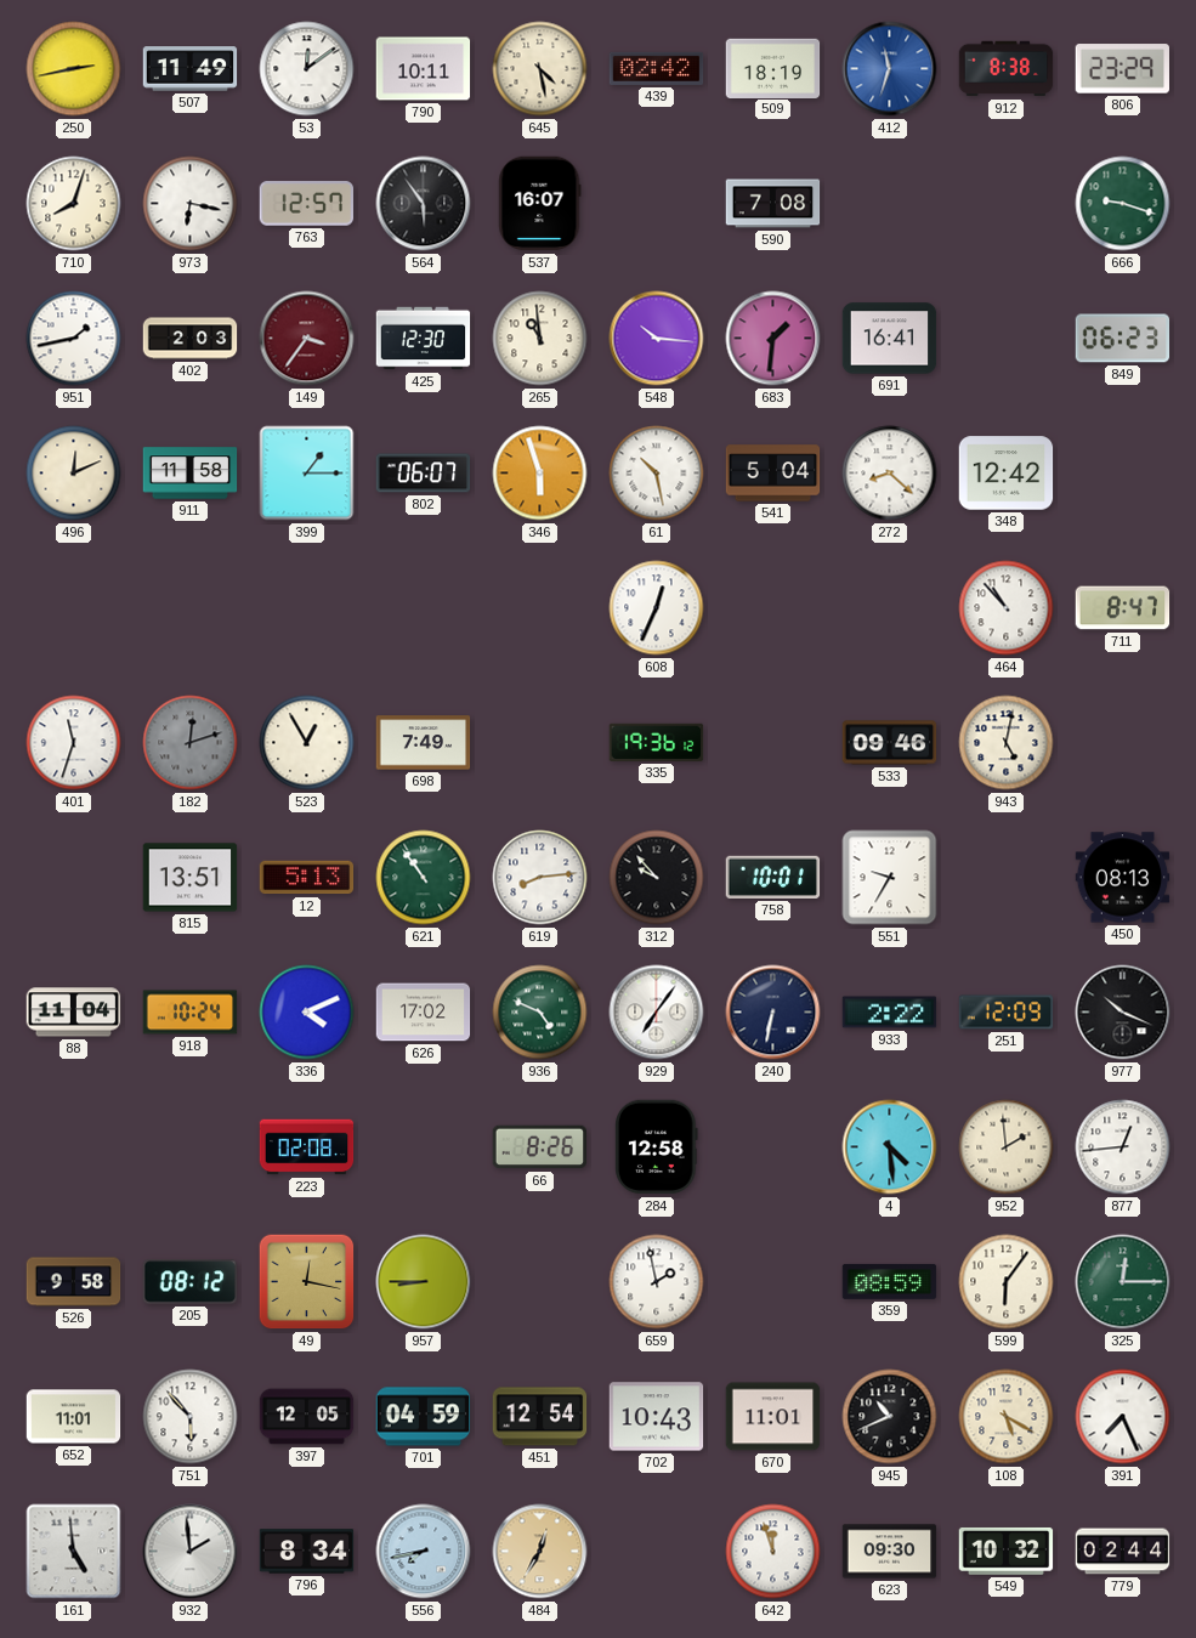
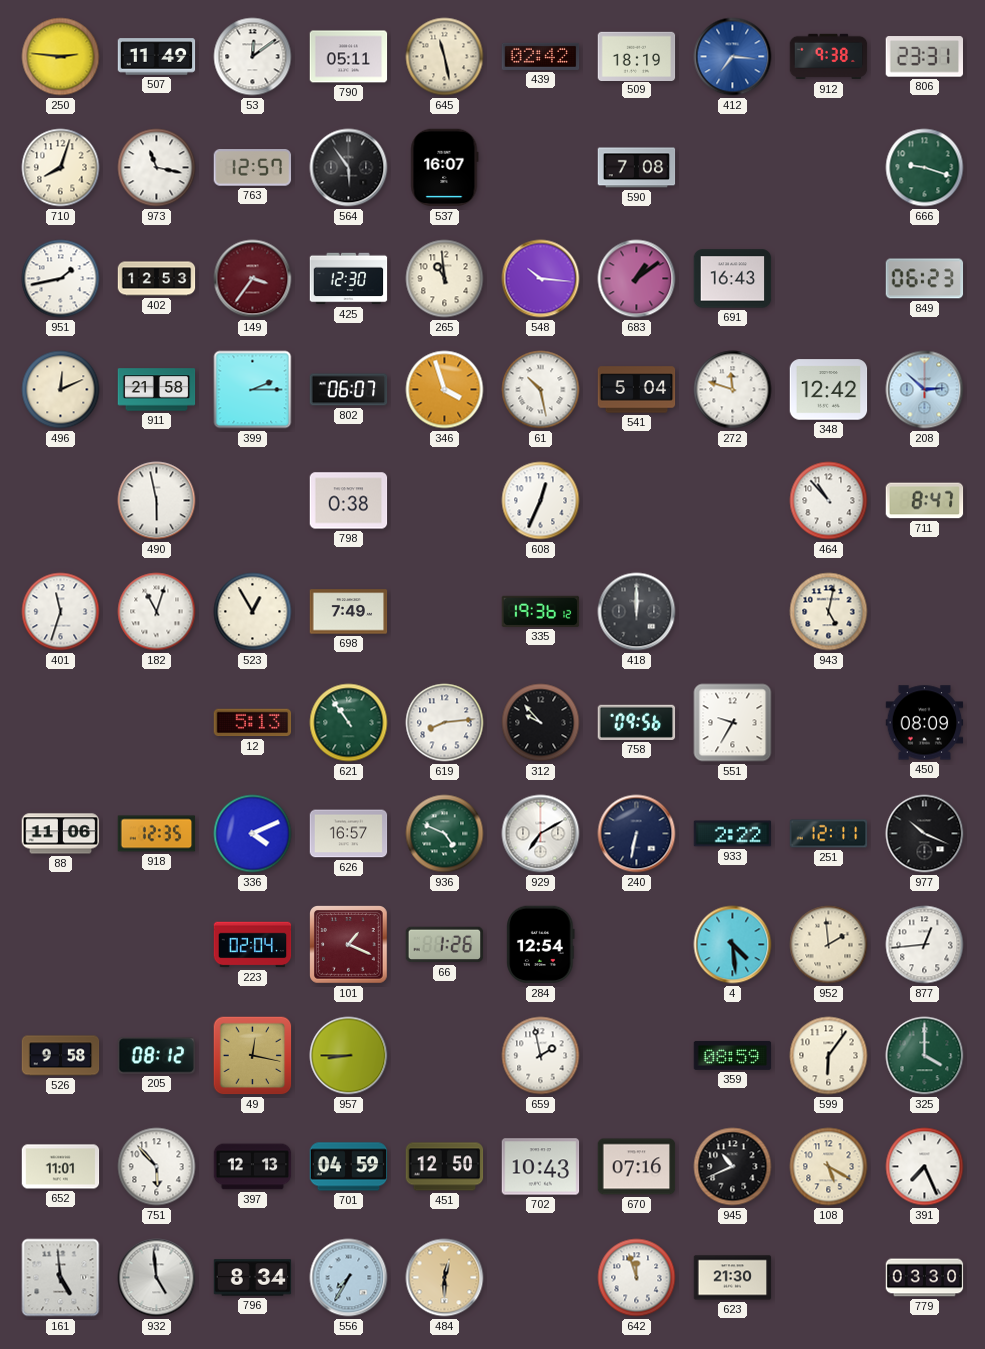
250: 2:43 -> 2:46
790: 10:11 -> 05:11
645: 4:28 -> 11:28
412: 11:33 -> 7:16
912: 8:38 -> 9:38
806: 23:29 -> 23:31
973: 6:17 -> 11:17
402: 2:03 -> 12:53
683: 1:31 -> 1:09
691: 16:41 -> 16:43
911: 11:58 -> 21:58
399: 1:15 -> 2:15
346: 5:57 -> 3:57
272: 8:22 -> 11:48
208: none -> 2:52
490: none -> 5:58
798: none -> 0:38
182: 12:12 -> 11:03
182 dial: grey -> white
418: none -> 12:00
533: 09:46 -> none
815: 13:51 -> none
758: 10:01 -> 09:56
450: 08:13 -> 08:09
88: 11:04 -> 11:06
918: 10:24 -> 12:35
626: 17:02 -> 16:57
929: 7:06 -> 7:10
251: 12:09 -> 12:11
223: 02:08 -> 02:04
101: none -> 1:19
66: 8:26 -> 1:26
284: 12:58 -> 12:54
325: 12:15 -> 4:00
397: 12:05 -> 12:13
451: 12:54 -> 12:50
670: 11:01 -> 07:16
932: 1:59 -> 4:59
556: 7:43 -> 7:35
484: 12:35 -> 12:30
623: 09:30 -> 21:30
549: 10:32 -> none
779: 02:44 -> 03:30
